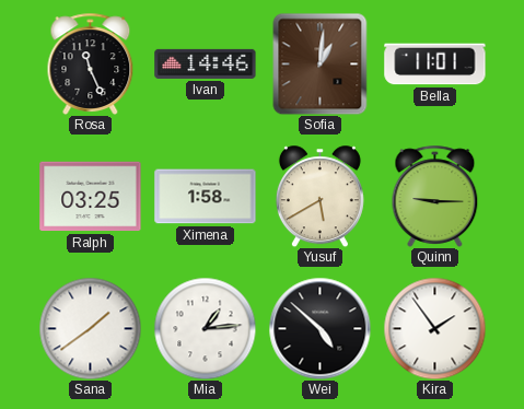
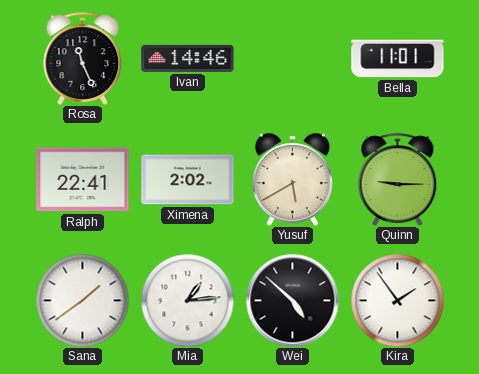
Sofia: 1:01 -> none
Ralph: 03:25 -> 22:41
Ximena: 1:58 -> 2:02
